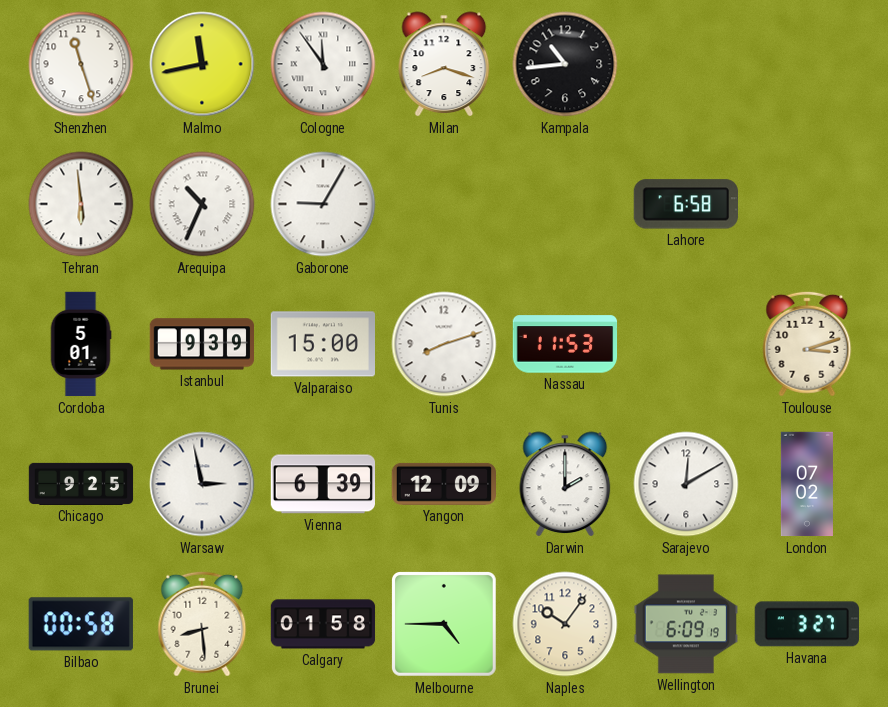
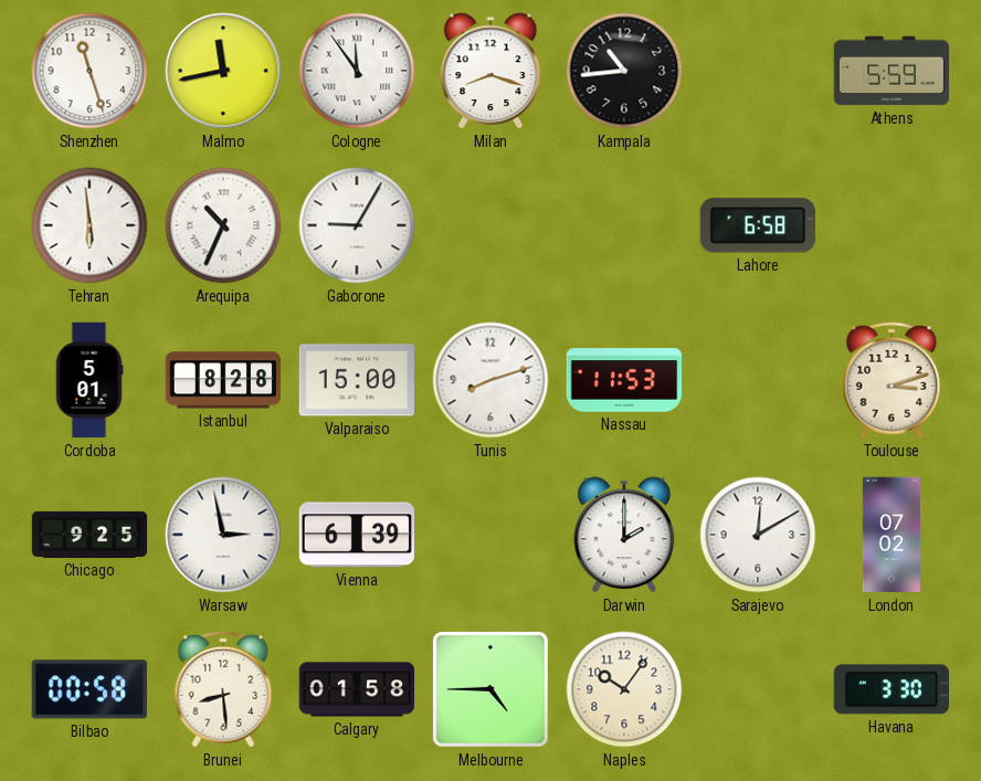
Athens: none -> 5:59
Istanbul: 9:39 -> 8:28
Yangon: 12:09 -> none
Wellington: 6:09 -> none
Havana: 3:27 -> 3:30
